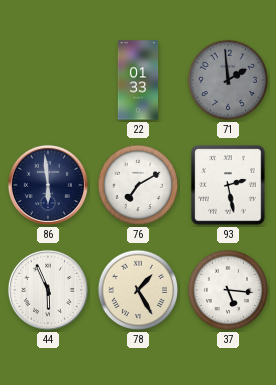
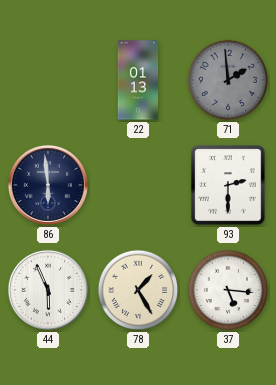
22: 01:33 -> 01:13
76: 7:10 -> none
93: 2:28 -> 2:30
